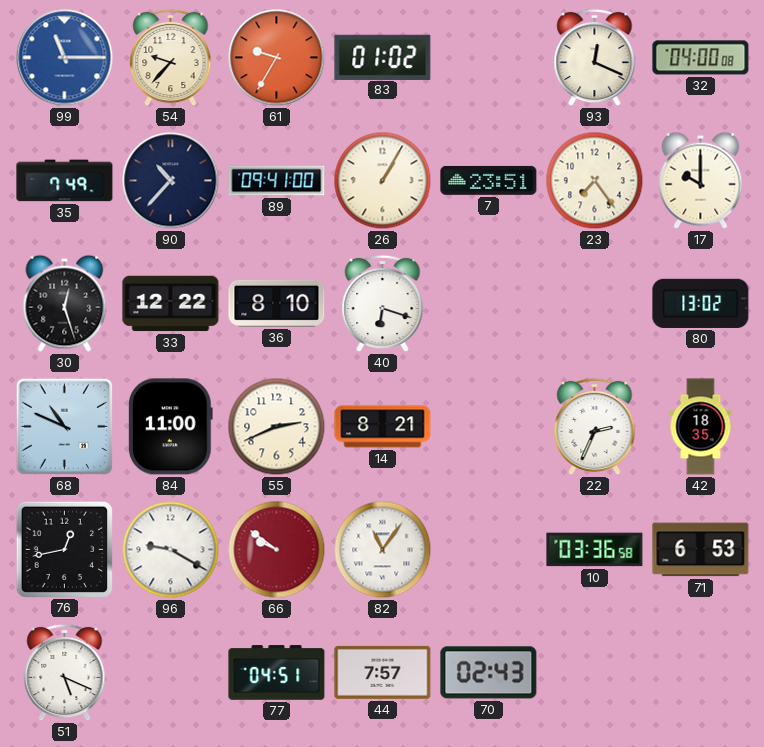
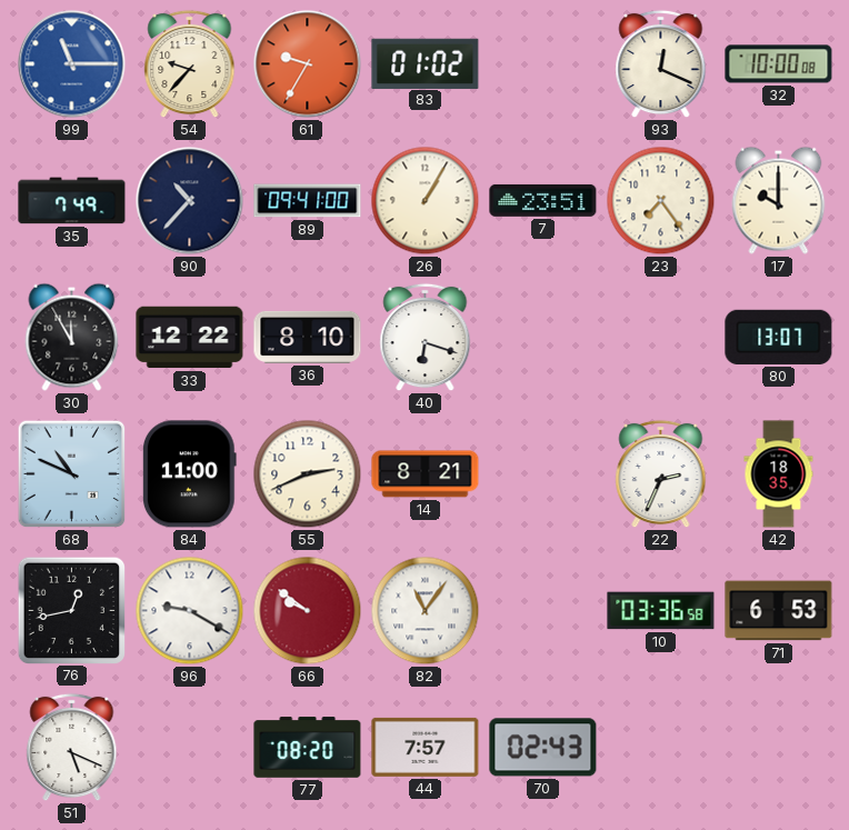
32: 04:00 -> 10:00
30: 12:27 -> 11:55
80: 13:02 -> 13:07
77: 04:51 -> 08:20
